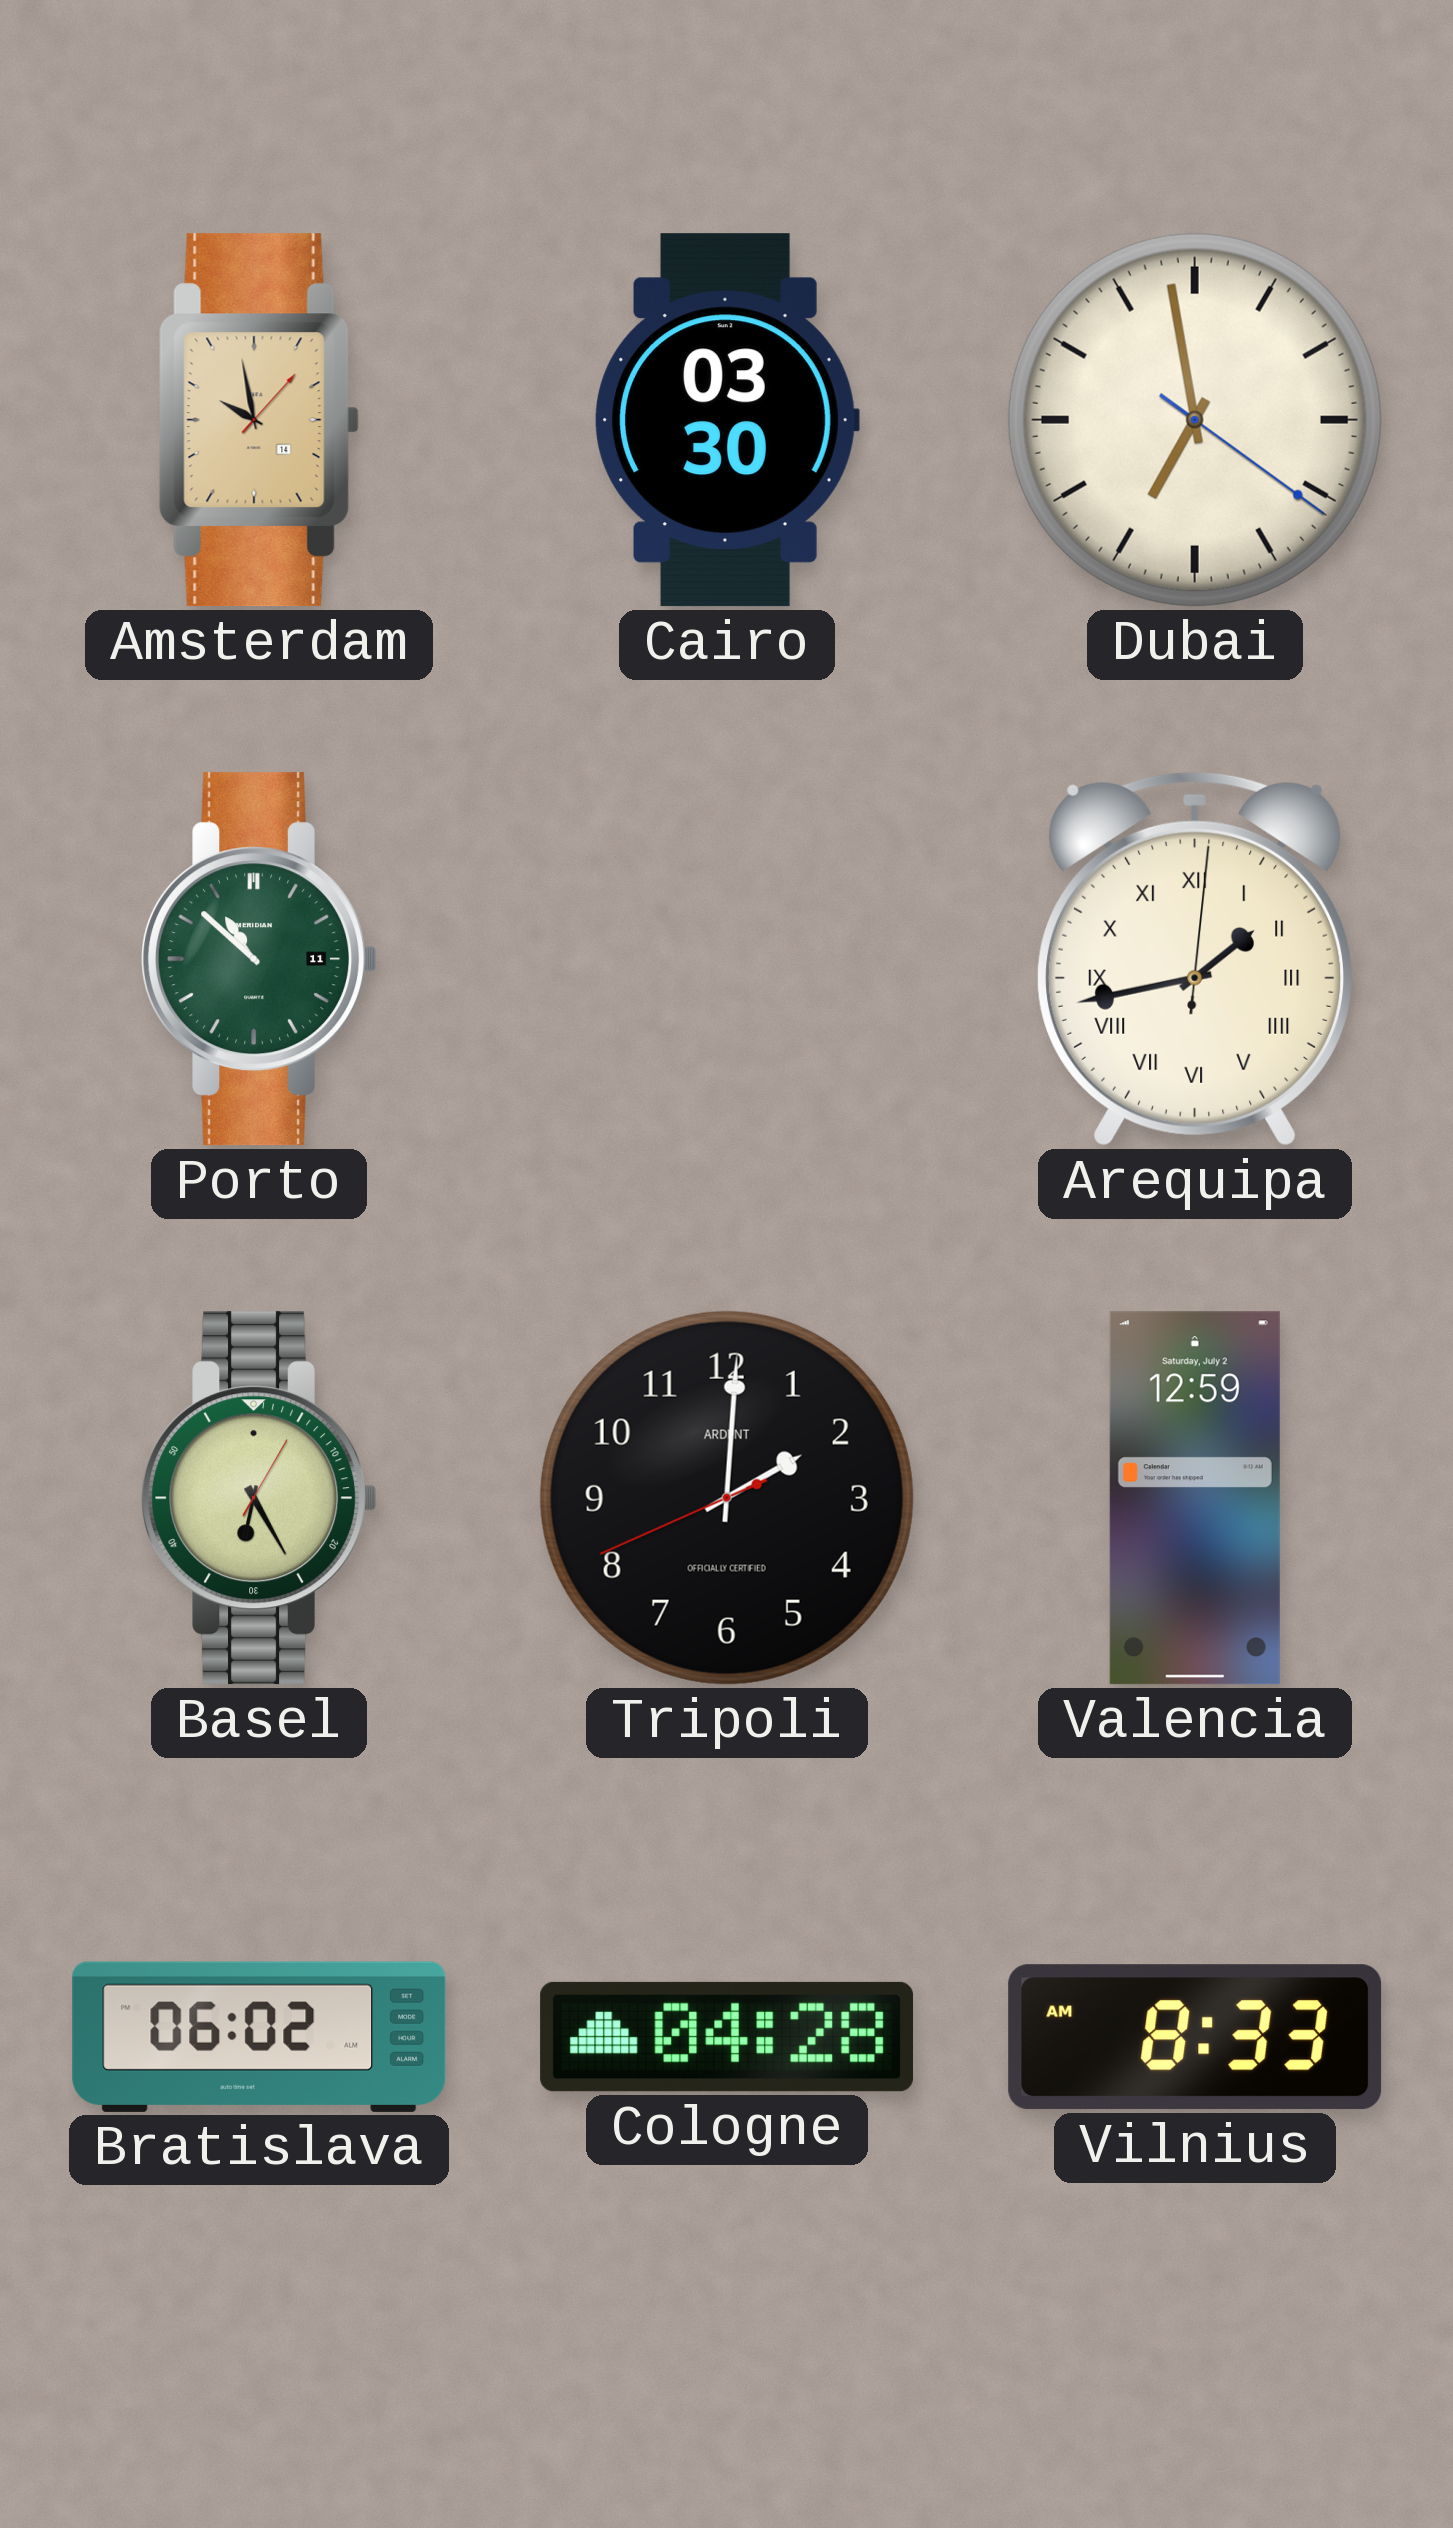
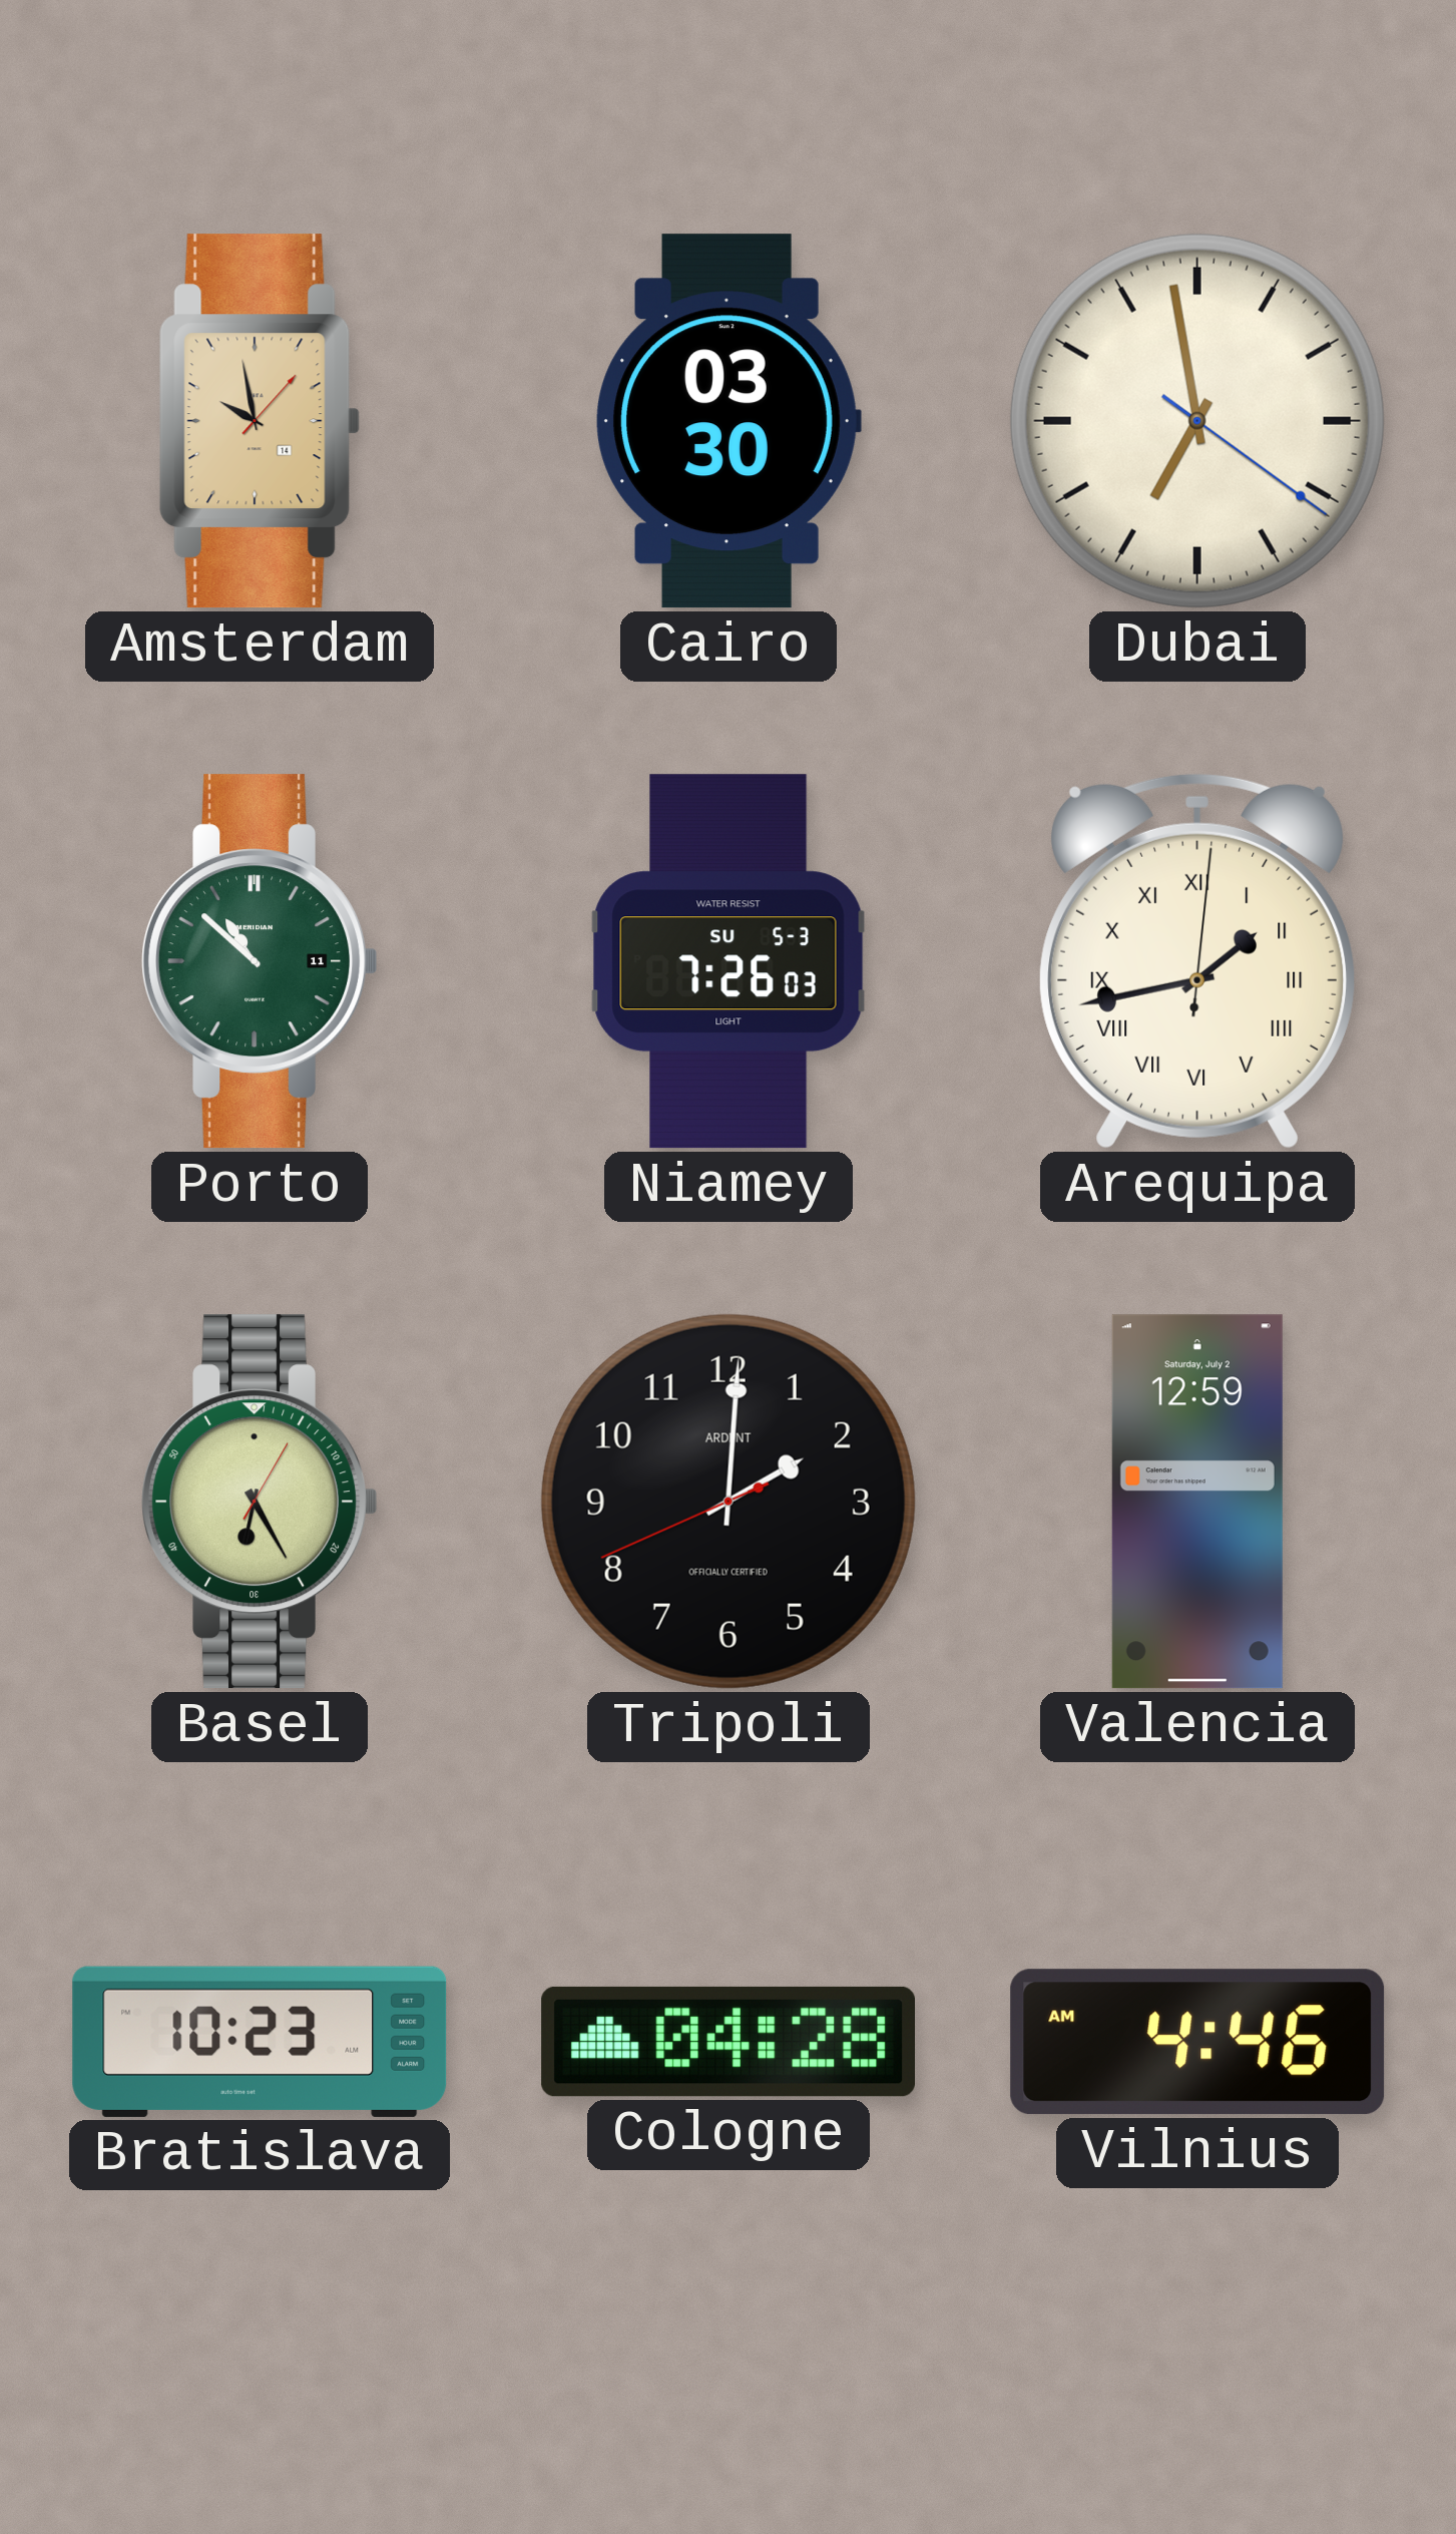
Niamey: none -> 7:26
Bratislava: 06:02 -> 10:23
Vilnius: 8:33 -> 4:46
